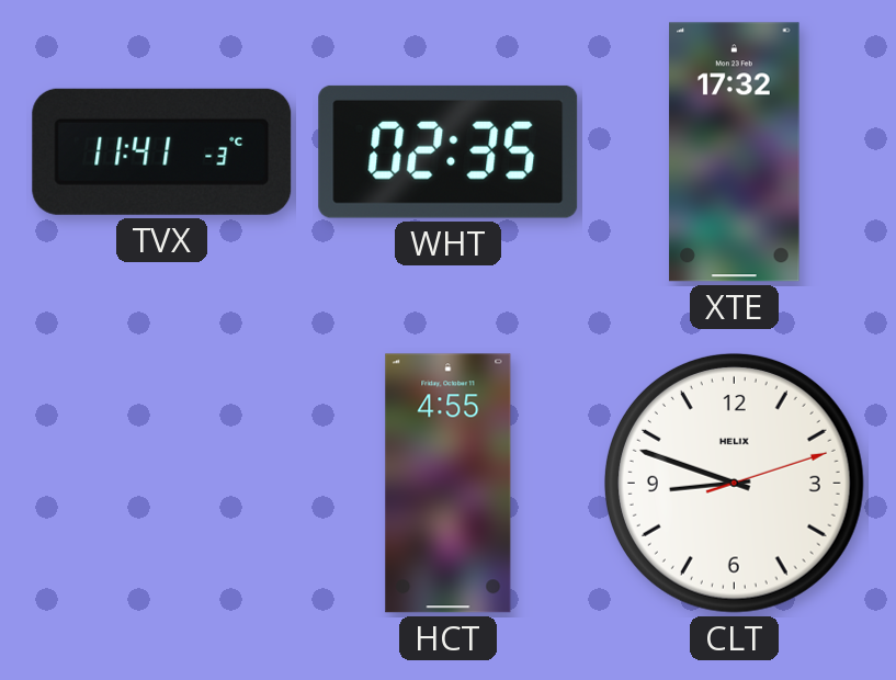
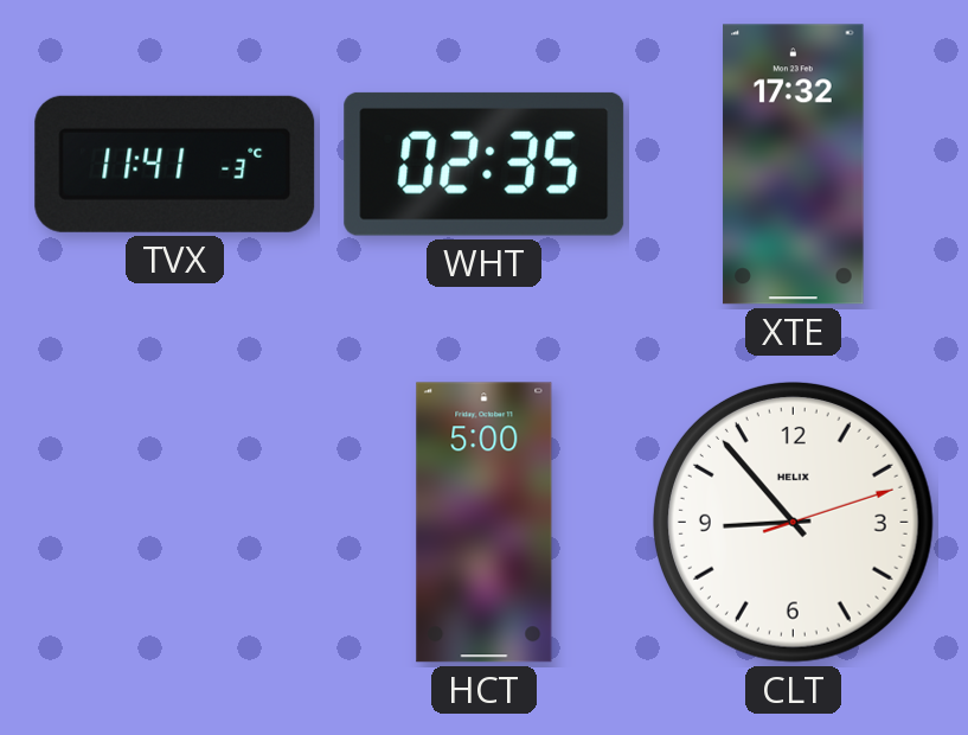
HCT: 4:55 -> 5:00
CLT: 8:48 -> 8:53
